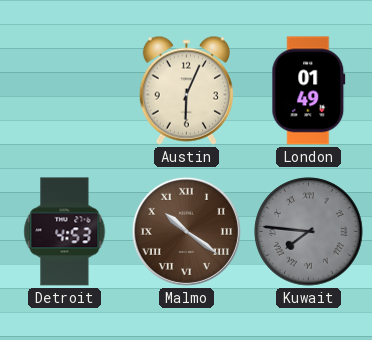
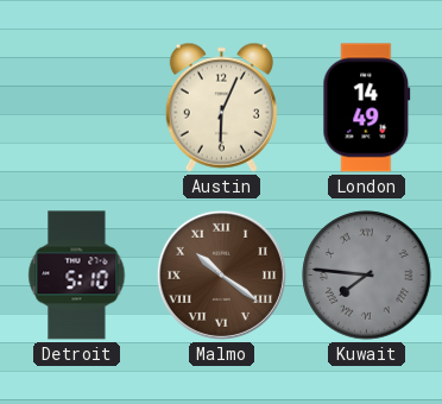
London: 01:49 -> 14:49
Detroit: 4:53 -> 5:10
